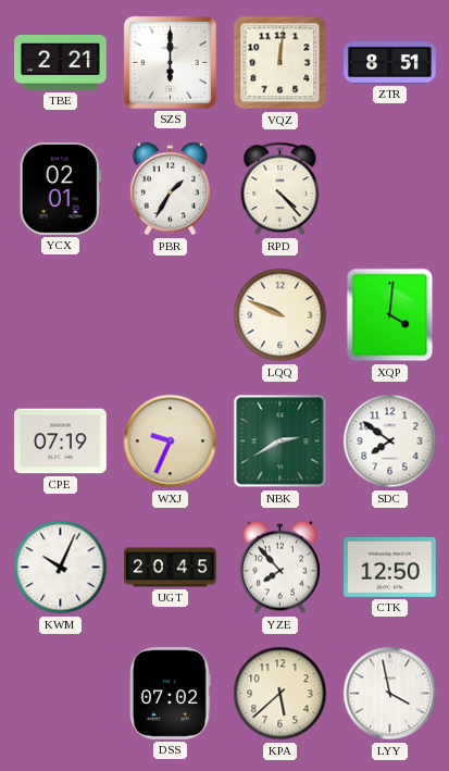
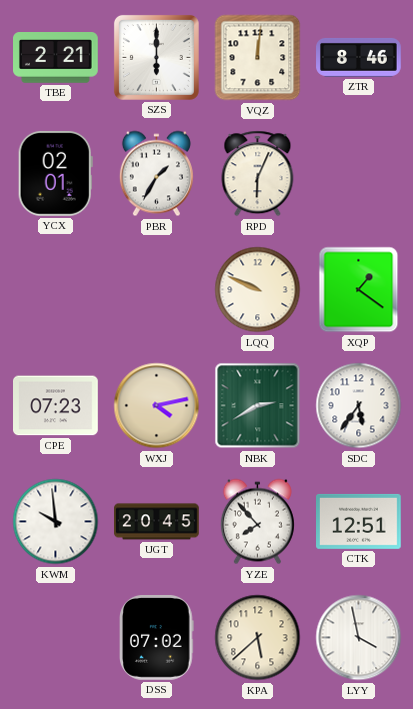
ZTR: 8:51 -> 8:46
RPD: 4:23 -> 6:04
XQP: 4:01 -> 1:21
CPE: 07:19 -> 07:23
WXJ: 9:34 -> 4:13
SDC: 7:51 -> 5:36
KWM: 10:04 -> 9:59
CTK: 12:50 -> 12:51
